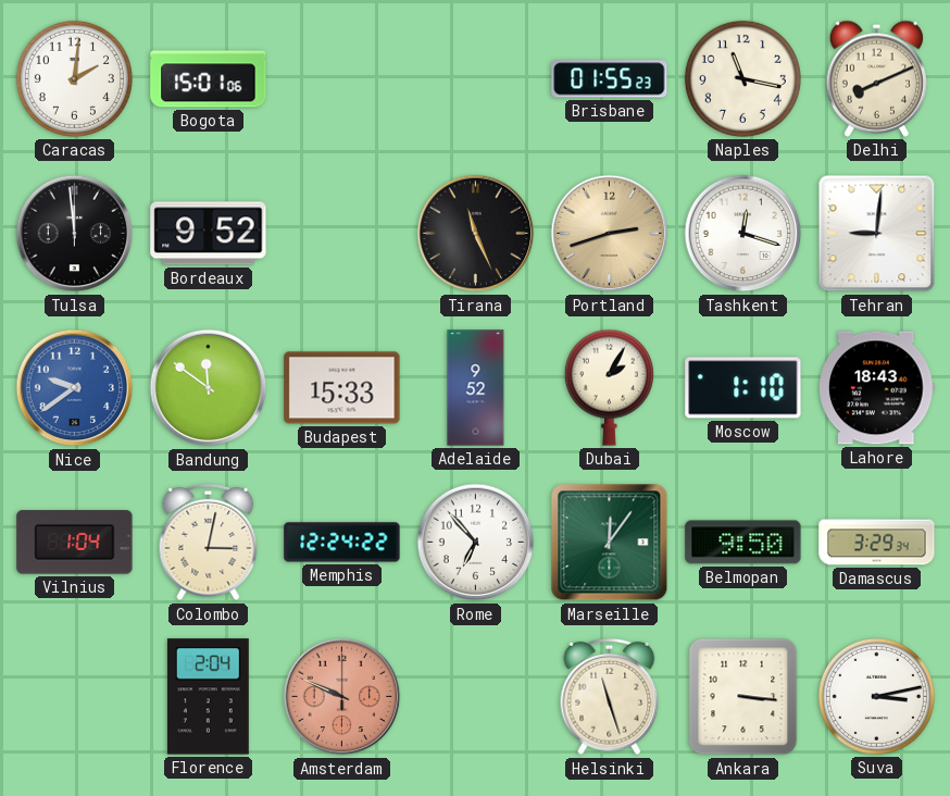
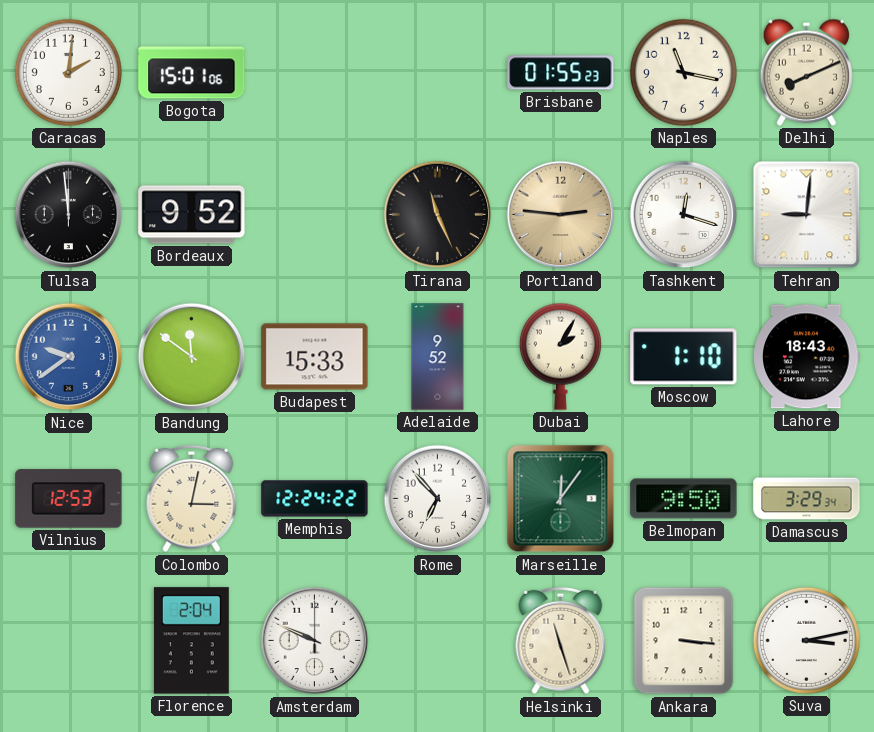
Portland: 2:42 -> 2:46
Vilnius: 1:04 -> 12:53
Amsterdam dial: salmon -> white
